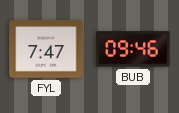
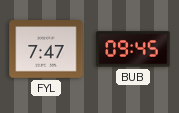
BUB: 09:46 -> 09:45
